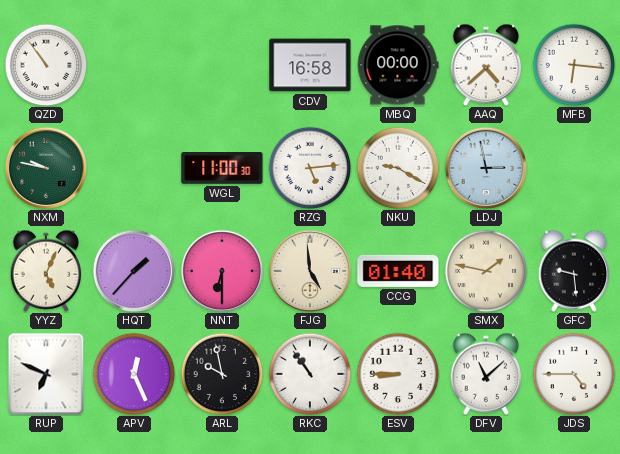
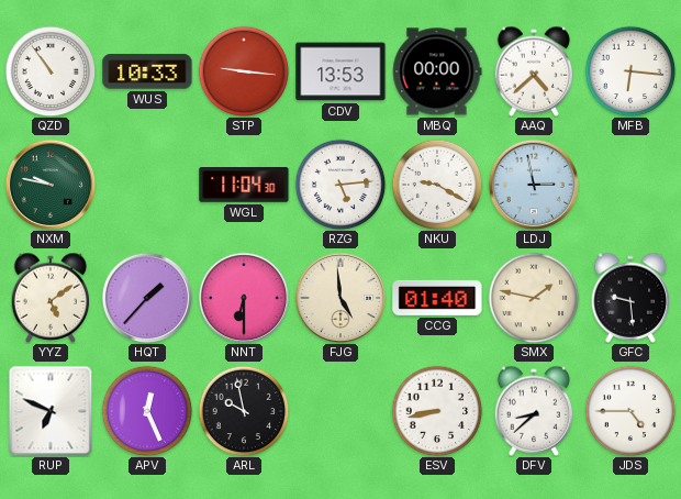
WUS: none -> 10:33
STP: none -> 9:16
CDV: 16:58 -> 13:53
WGL: 11:00 -> 11:04
YYZ: 5:04 -> 5:09
RKC: 10:54 -> none
ESV: 8:45 -> 8:43
DFV: 11:08 -> 8:38
